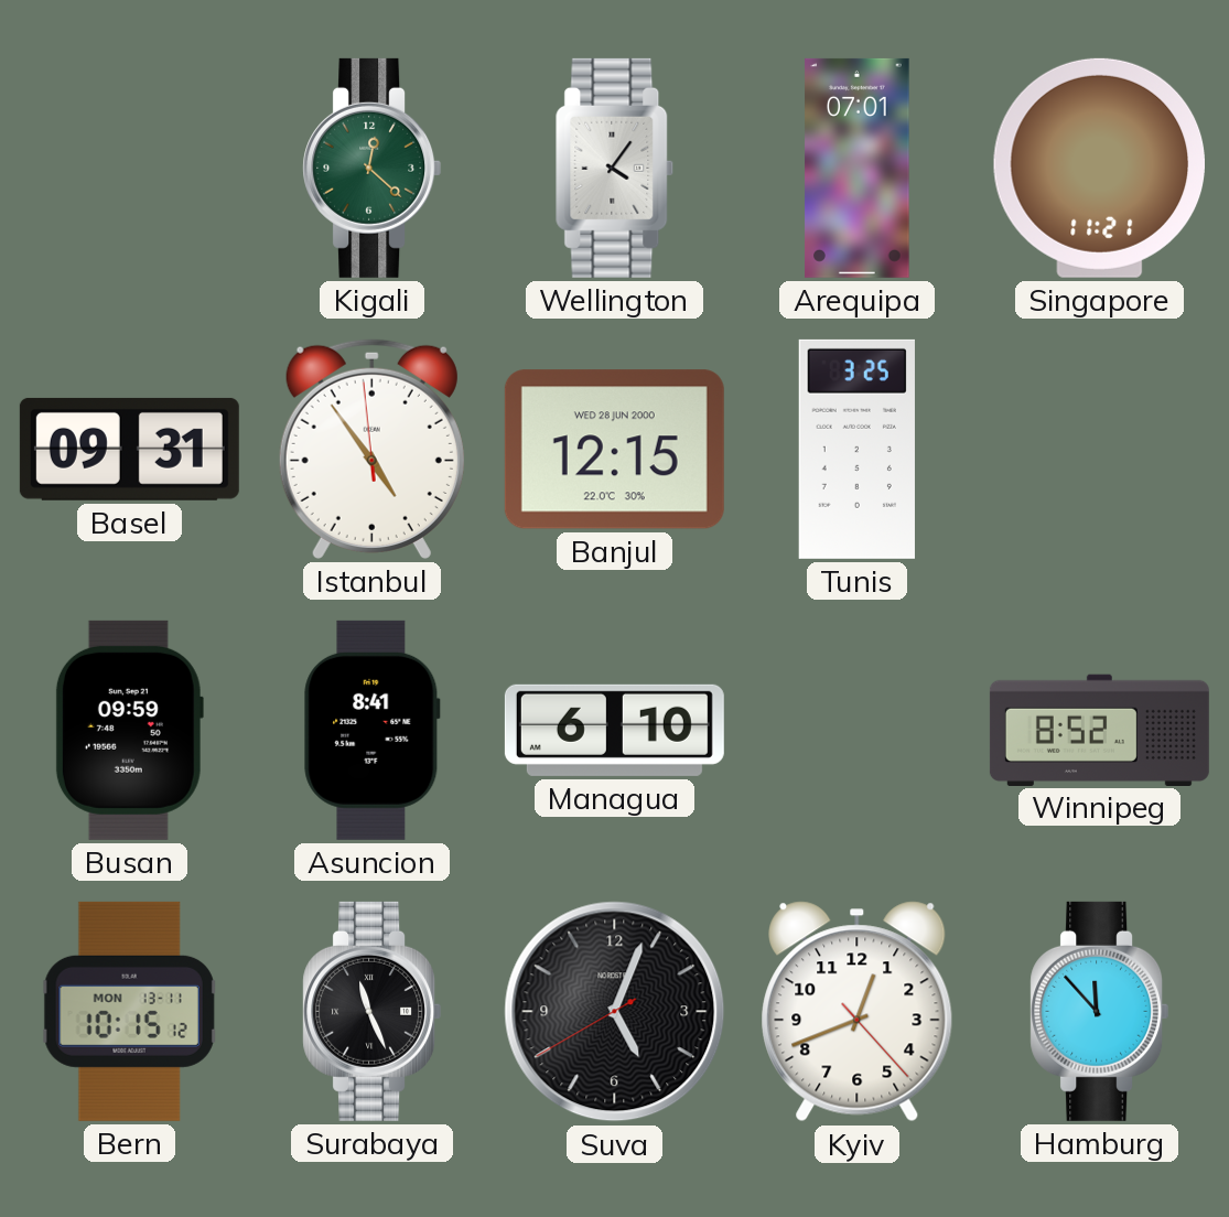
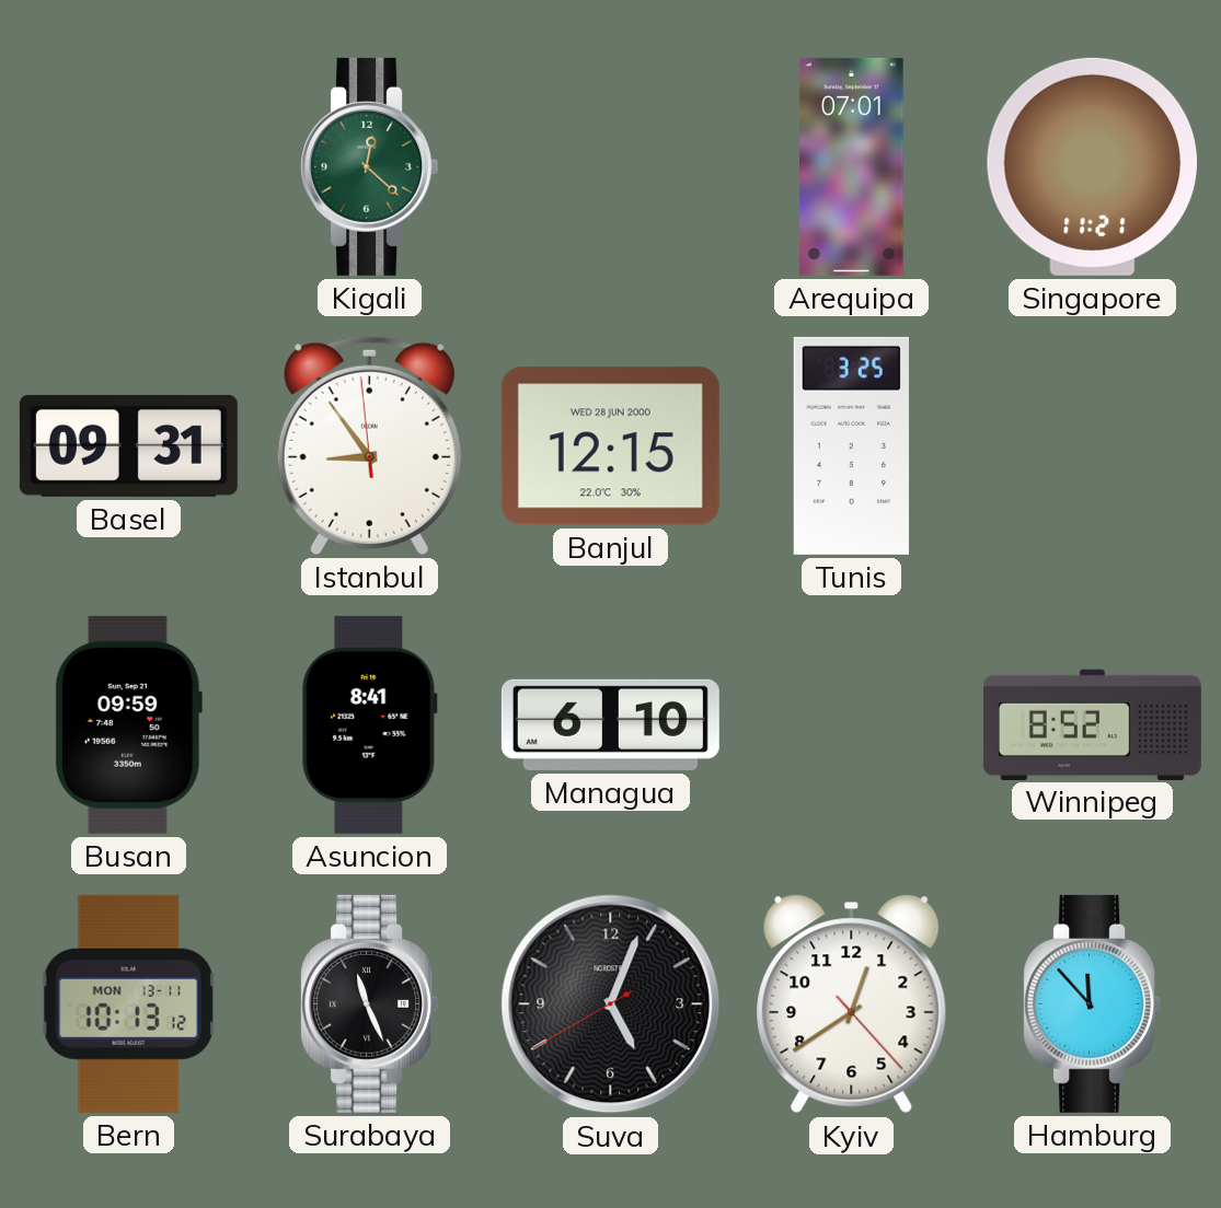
Wellington: 4:06 -> none
Istanbul: 4:53 -> 8:53
Bern: 10:15 -> 10:13
Kyiv: 12:41 -> 12:39
